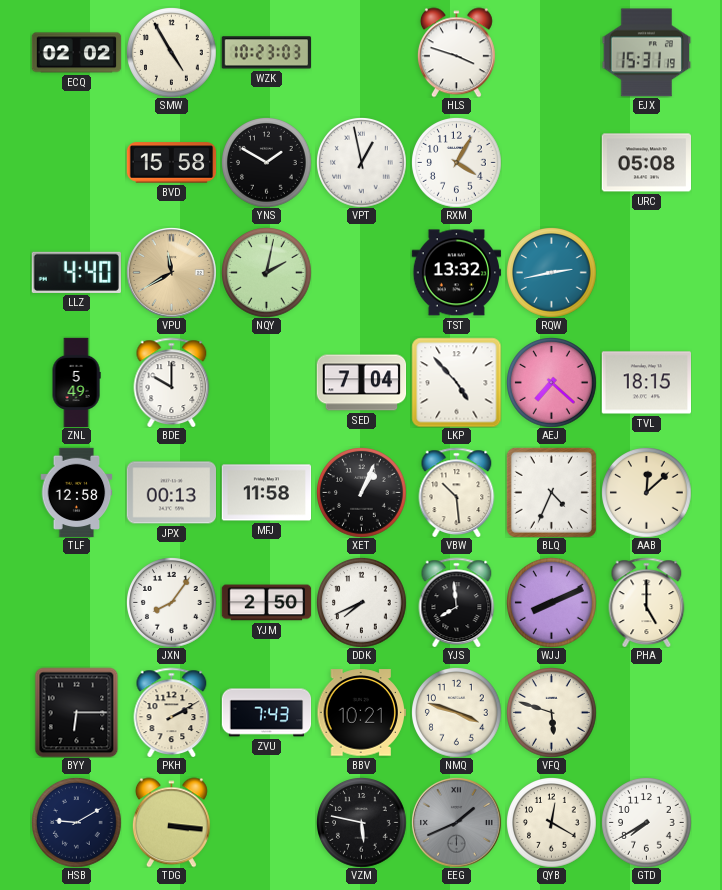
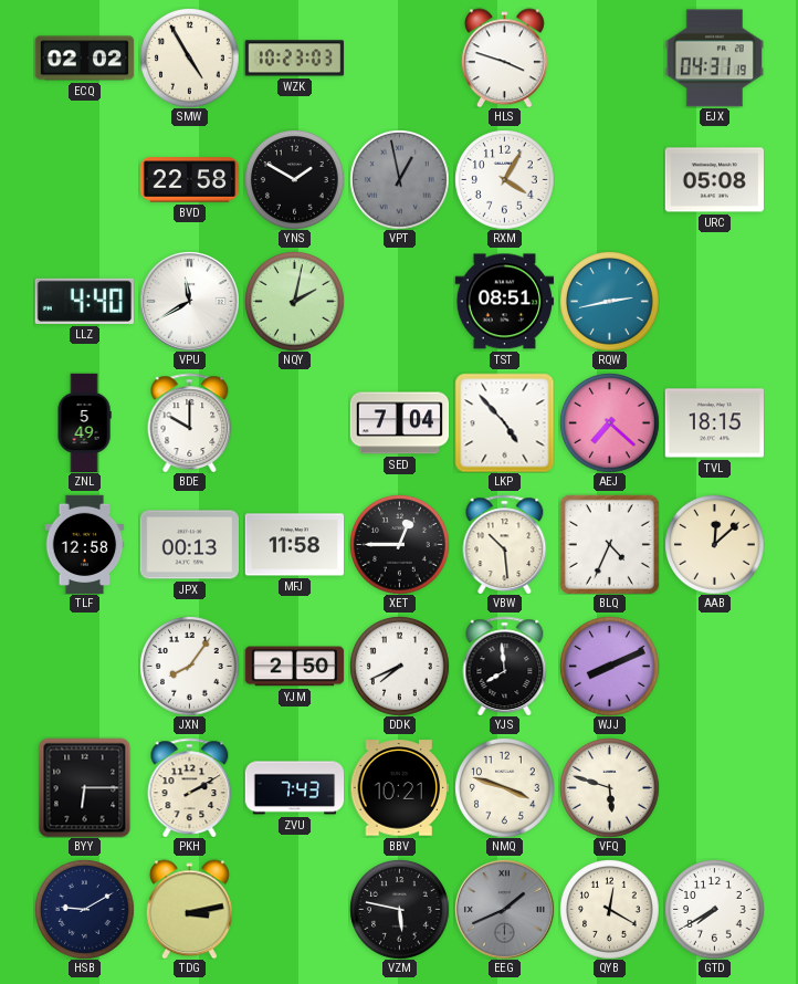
EJX: 15:31 -> 04:31
BVD: 15:58 -> 22:58
VPT dial: white -> grey
VPU dial: champagne -> white
TST: 13:32 -> 08:51
XET: 1:04 -> 12:45
PHA: 5:00 -> none
TDG: 3:16 -> 3:13
